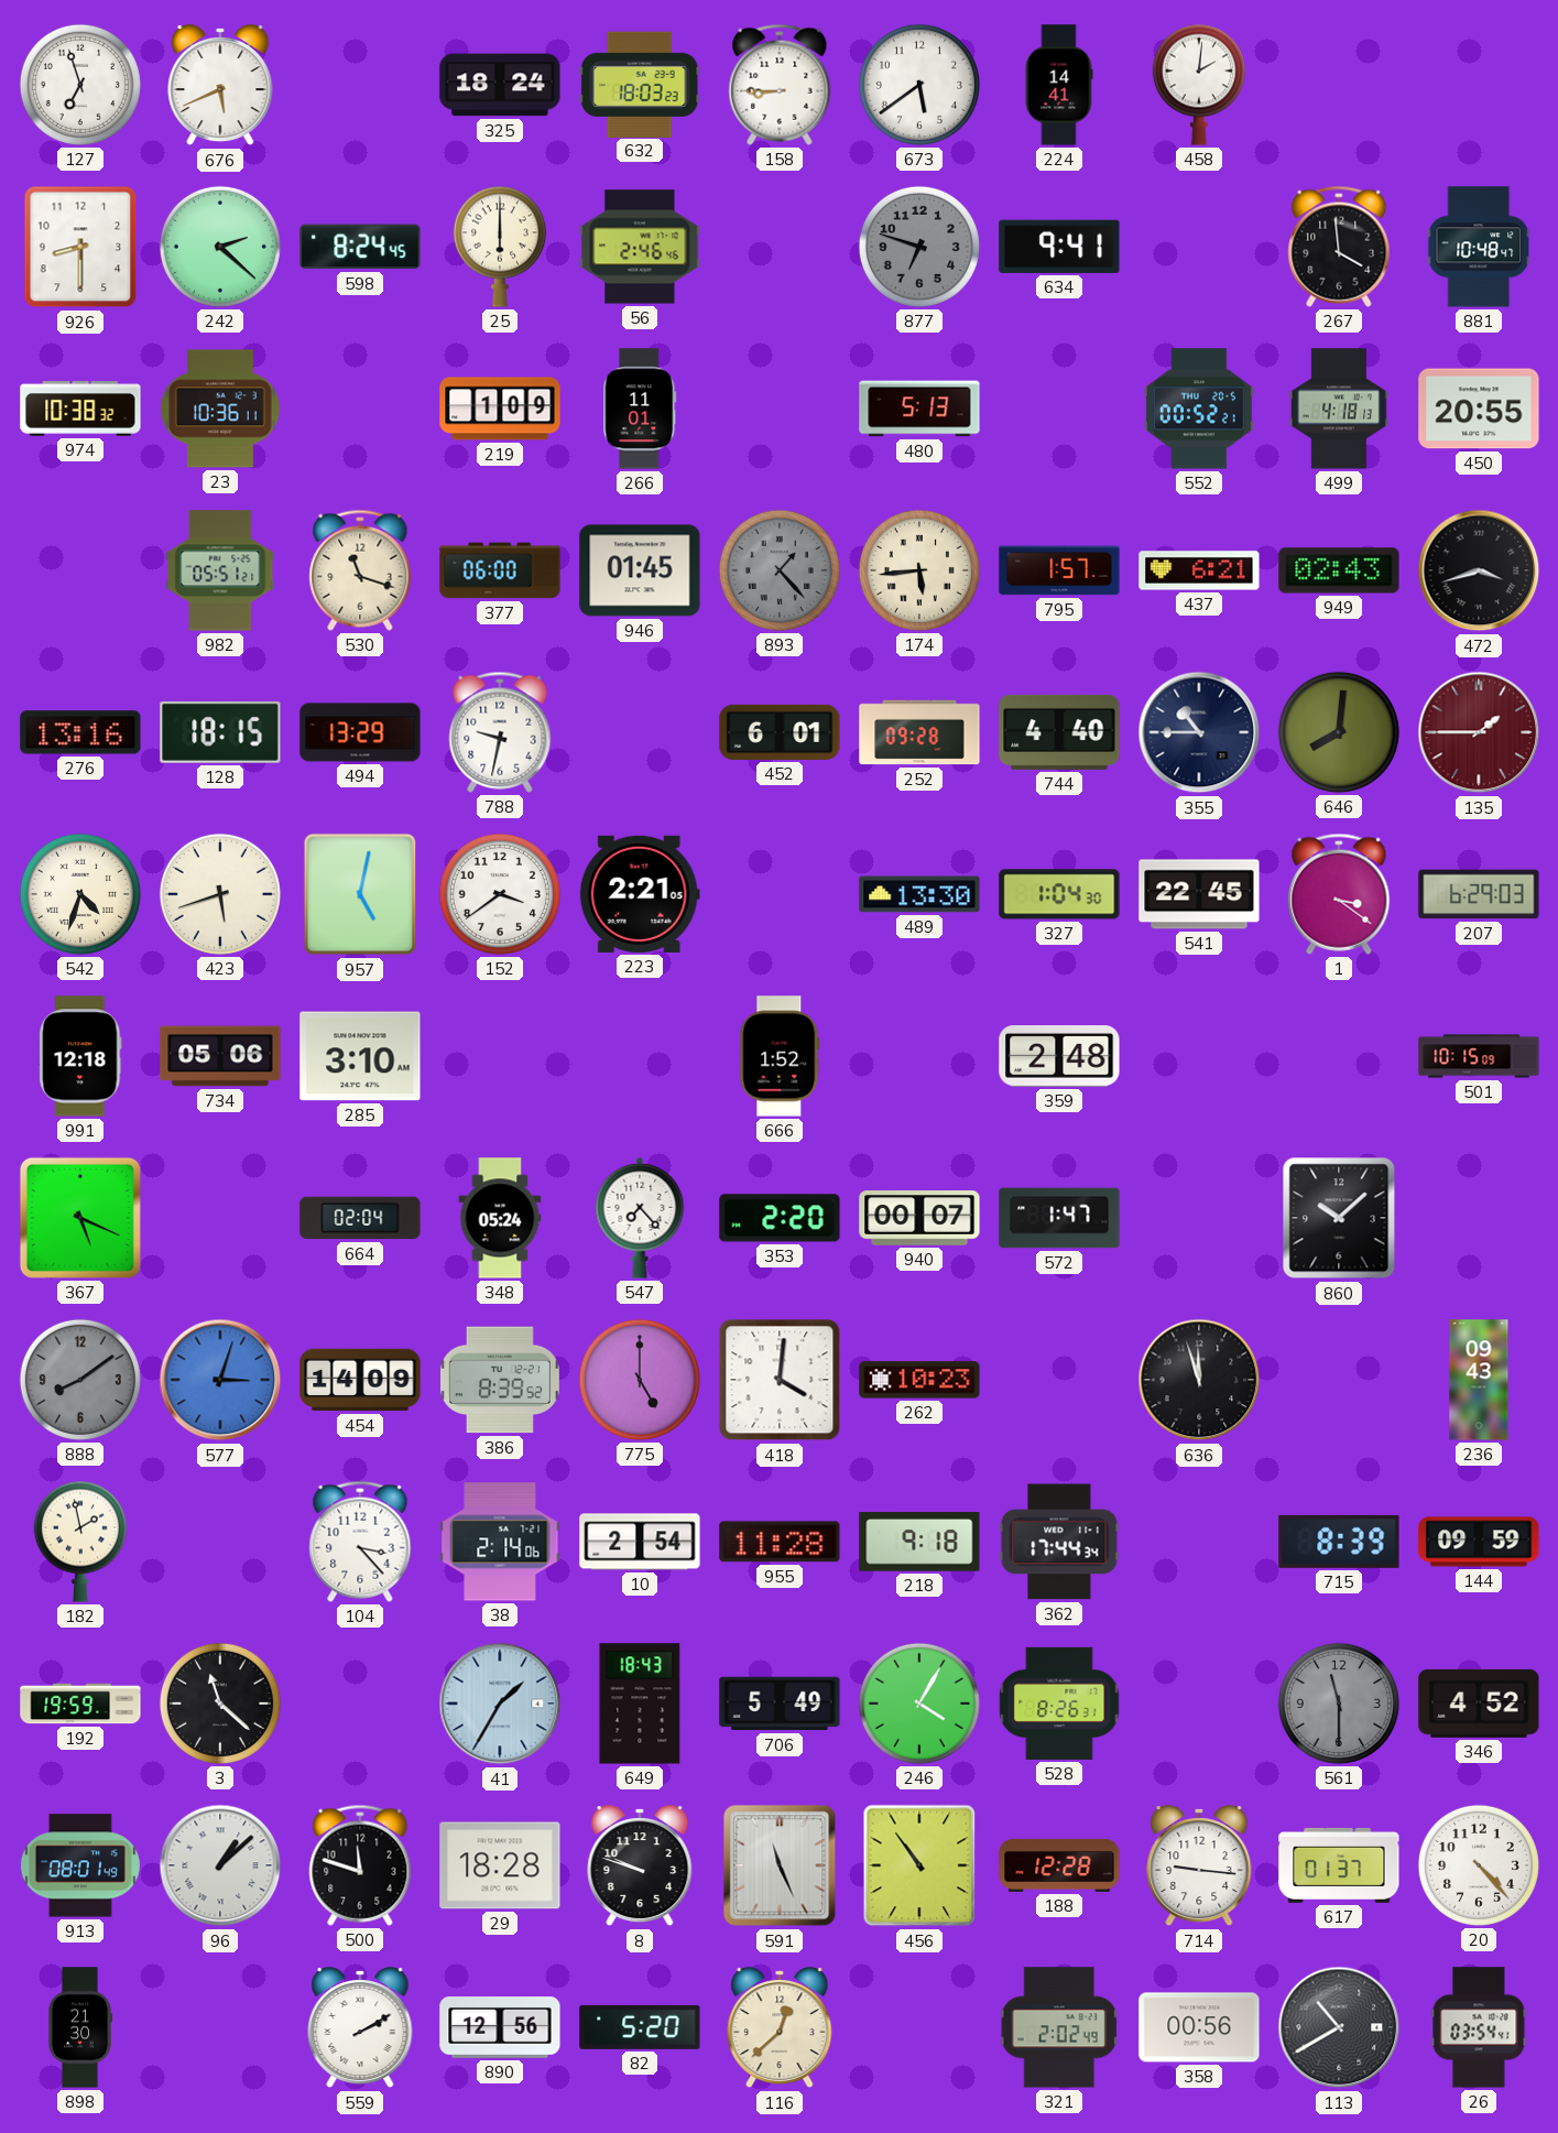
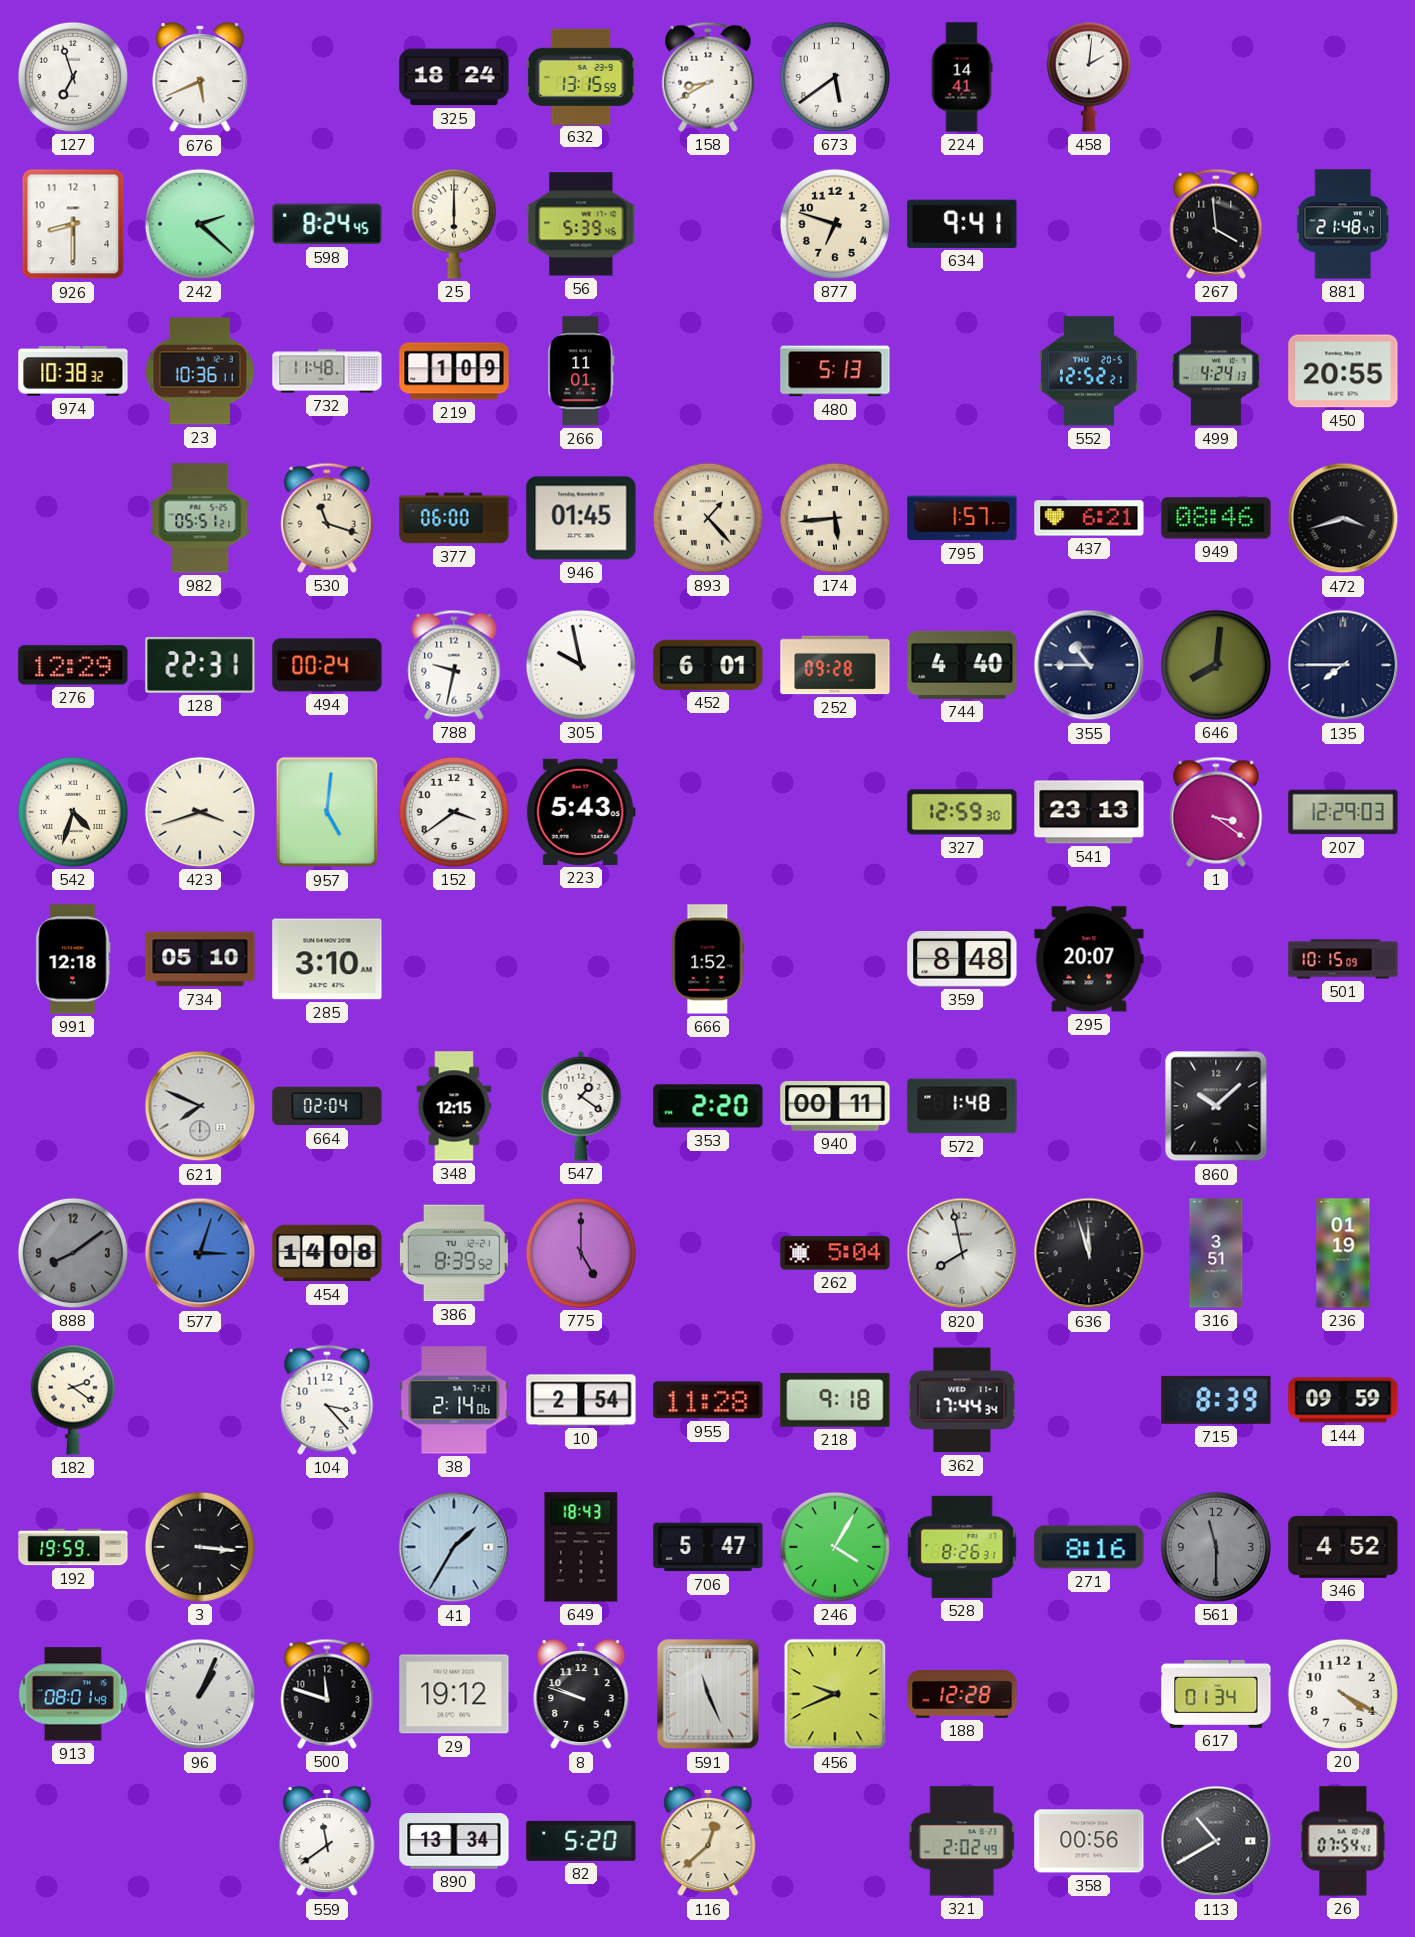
632: 18:03 -> 13:15
158: 8:45 -> 8:40
56: 2:46 -> 5:39
877 dial: grey -> cream
881: 10:48 -> 21:48
732: none -> 11:48
552: 00:52 -> 12:52
499: 4:18 -> 4:24
893 dial: grey -> cream
949: 02:43 -> 08:46
276: 13:16 -> 12:29
128: 18:15 -> 22:31
494: 13:29 -> 00:24
305: none -> 9:58
135: 1:45 -> 7:45
135 dial: burgundy -> navy
423: 5:42 -> 3:42
957: 5:02 -> 5:01
223: 2:21 -> 5:43
489: 13:30 -> none
327: 1:04 -> 12:59
541: 22:45 -> 23:13
207: 6:29 -> 12:29
734: 05:06 -> 05:10
359: 2:48 -> 8:48
295: none -> 20:07
367: 5:19 -> none
621: none -> 7:49
348: 05:24 -> 12:15
547: 7:23 -> 1:21
940: 00:07 -> 00:11
572: 1:47 -> 1:48
454: 14:09 -> 14:08
418: 4:01 -> none
262: 10:23 -> 5:04
820: none -> 7:58
316: none -> 3:51
236: 09:43 -> 01:19
182: 1:58 -> 2:21
3: 11:22 -> 3:16
706: 5:49 -> 5:47
271: none -> 8:16
96: 1:08 -> 1:04
29: 18:28 -> 19:12
456: 10:54 -> 9:41
714: 9:16 -> none
617: 01:37 -> 01:34
20: 4:23 -> 4:20
898: 21:30 -> none
559: 2:10 -> 11:39
890: 12:56 -> 13:34
26: 03:54 -> 07:54
